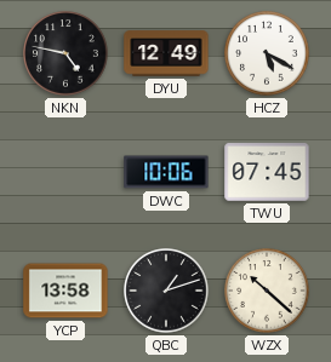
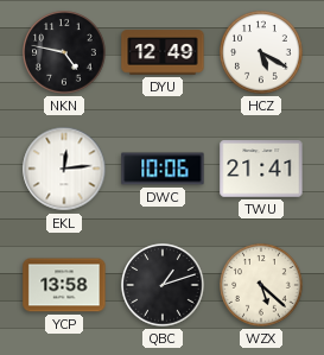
EKL: none -> 12:14
TWU: 07:45 -> 21:41
WZX: 10:22 -> 5:22
